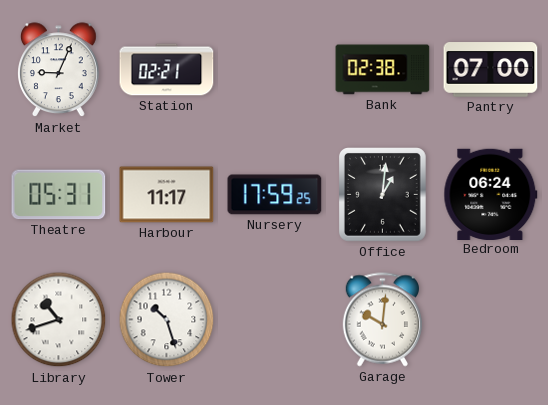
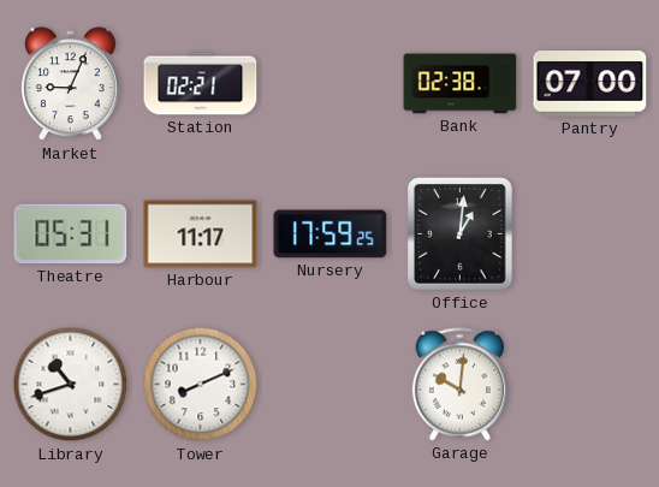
Bedroom: 06:24 -> none
Tower: 10:27 -> 8:11
